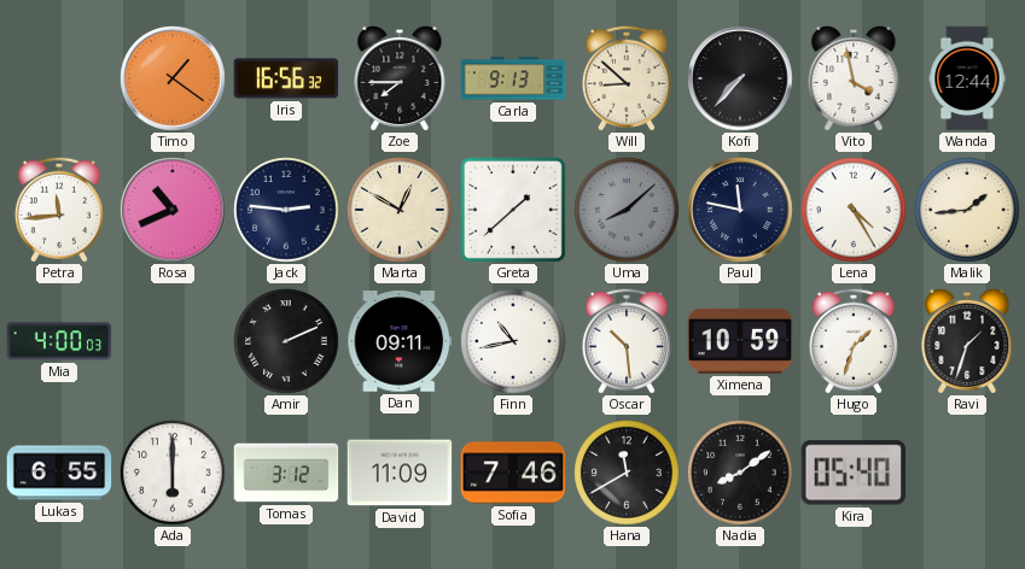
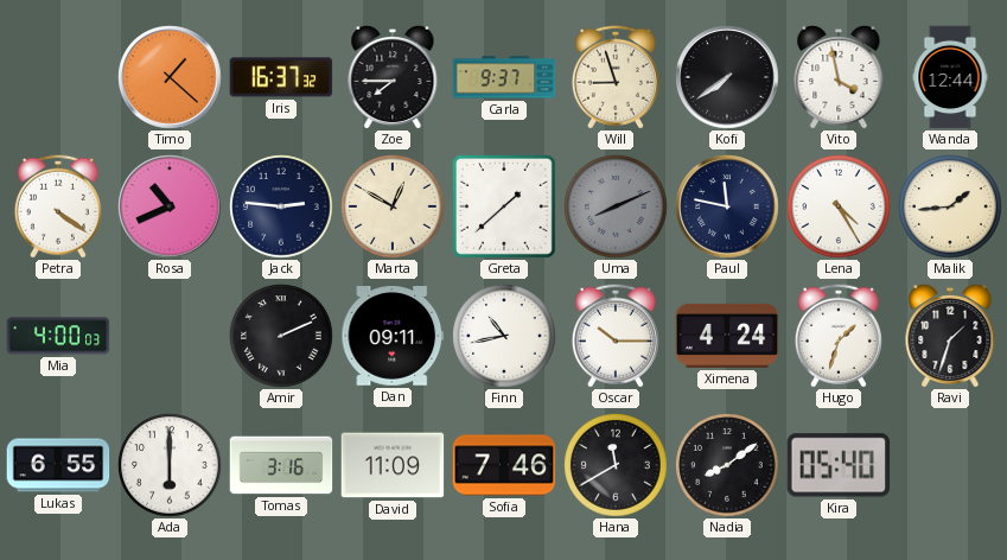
Timo: 1:21 -> 1:22
Iris: 16:56 -> 16:37
Carla: 9:13 -> 9:37
Will: 8:52 -> 8:57
Kofi: 7:37 -> 7:39
Petra: 11:44 -> 4:21
Uma: 8:08 -> 8:11
Oscar: 10:29 -> 10:15
Ximena: 10:59 -> 4:24
Tomas: 3:12 -> 3:16
